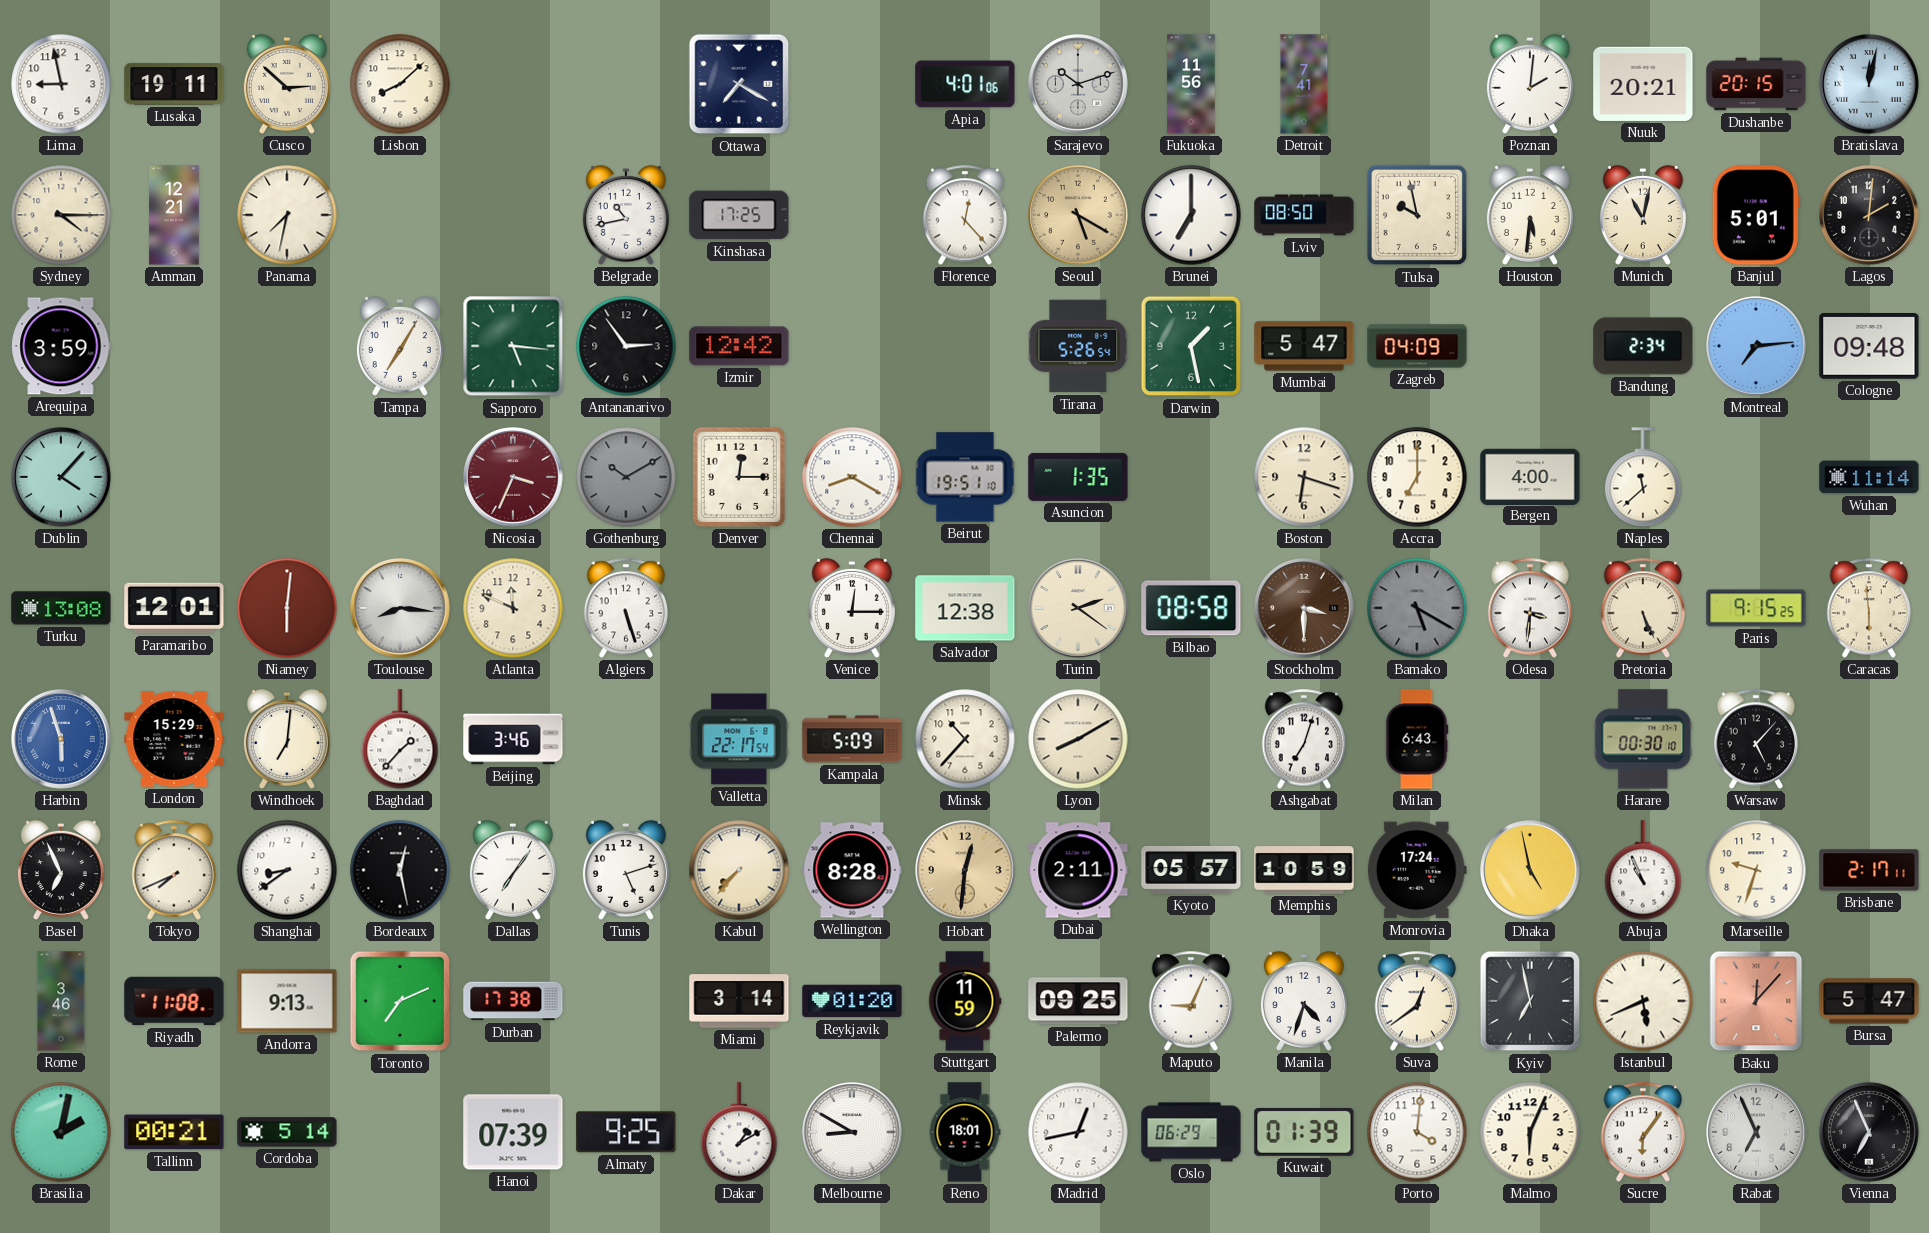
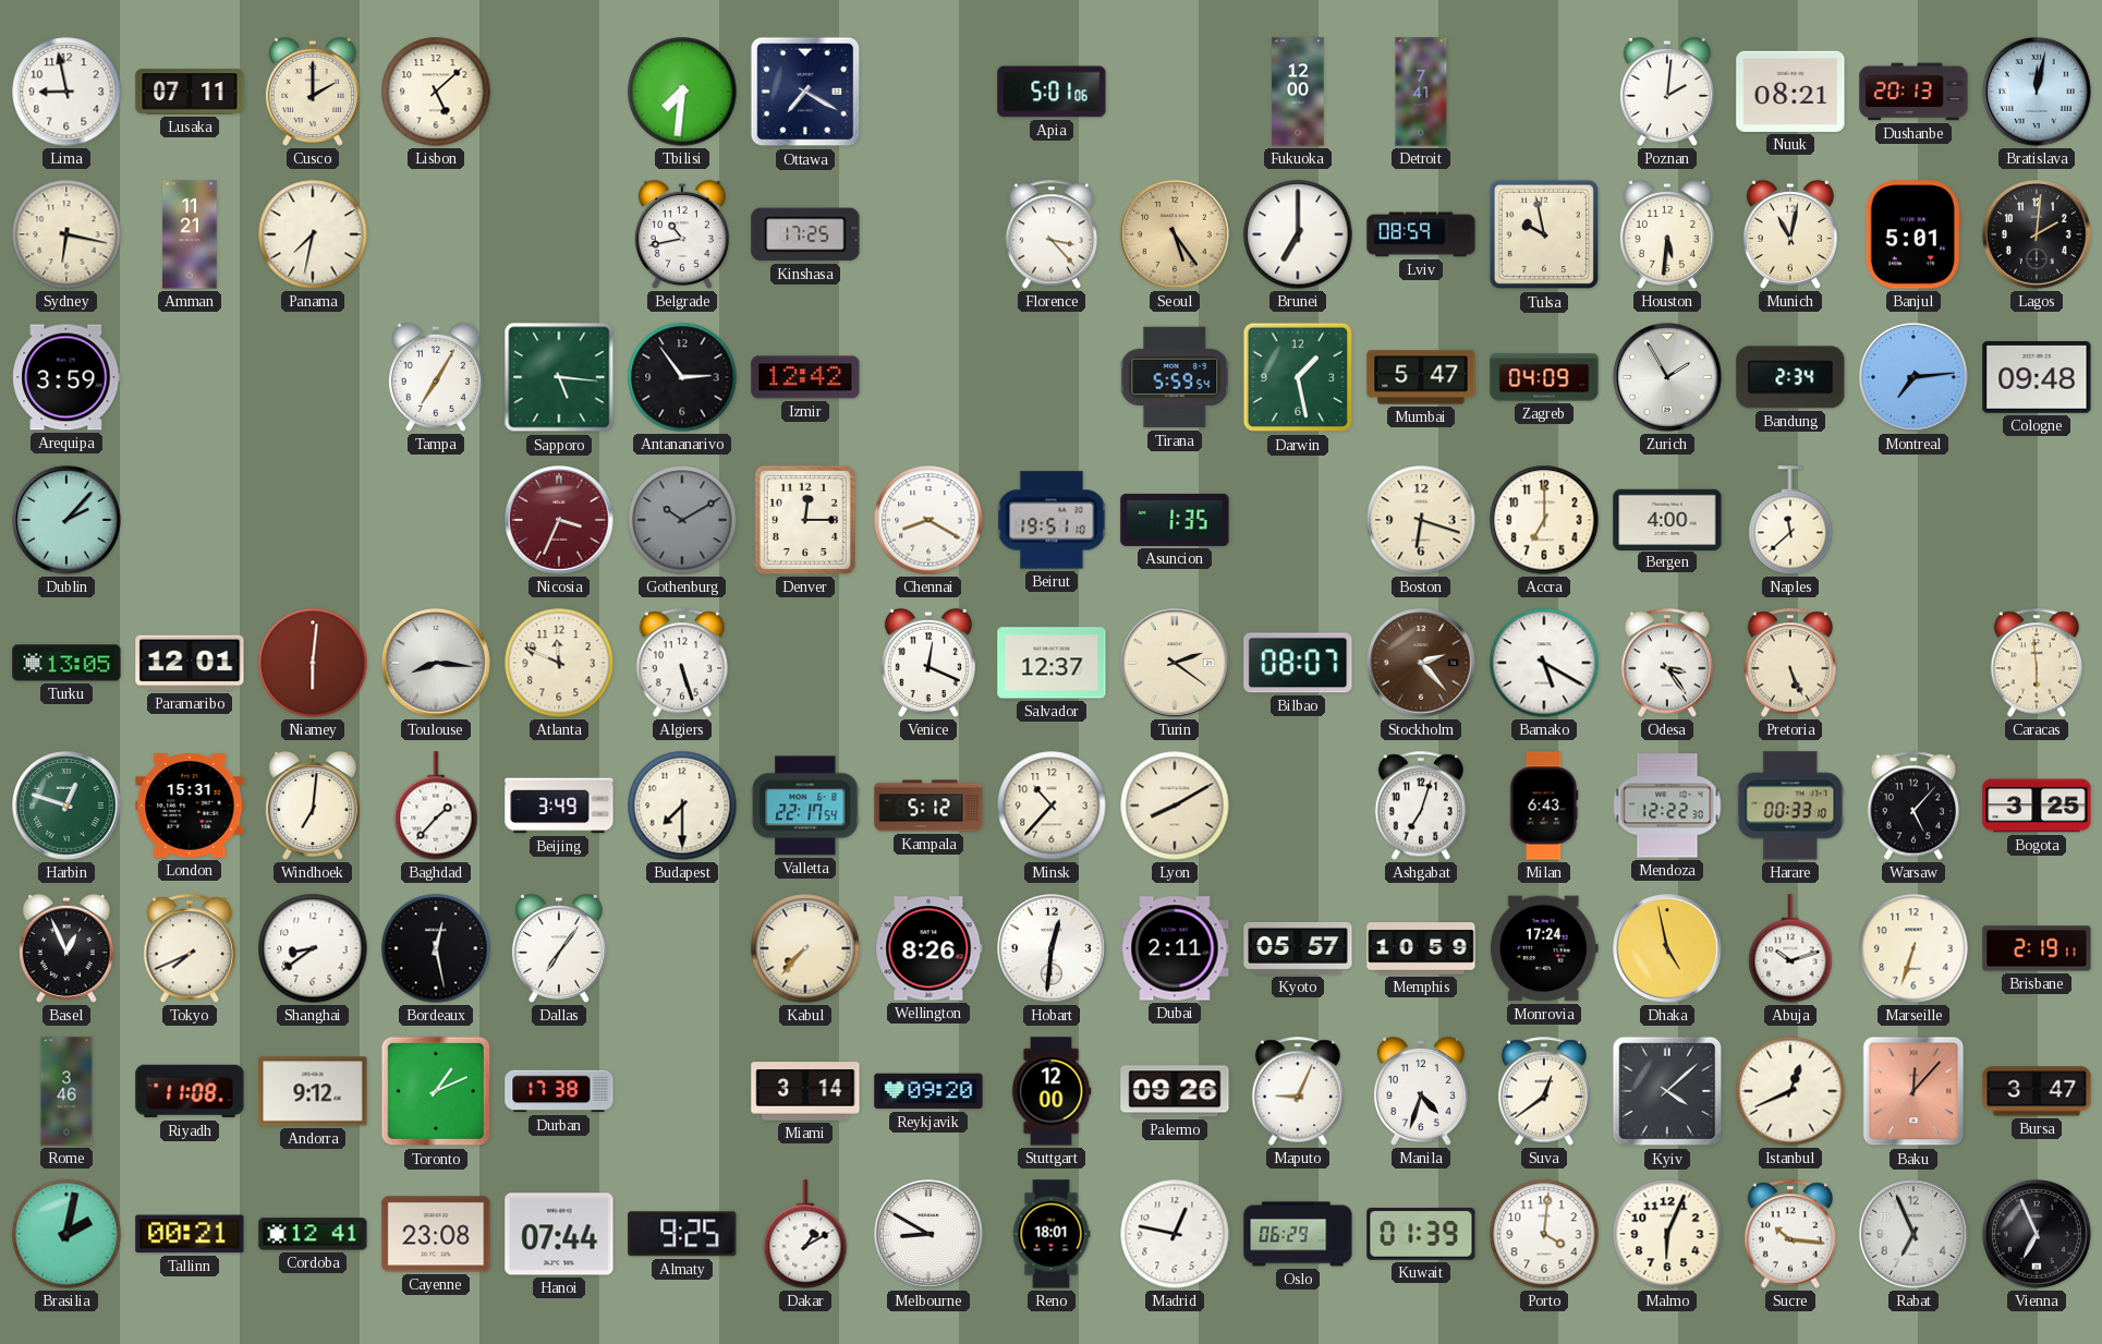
Lusaka: 19:11 -> 07:11
Cusco: 2:52 -> 2:00
Lisbon: 8:08 -> 5:08
Tbilisi: none -> 7:31
Apia: 4:01 -> 5:01
Sarajevo: 10:12 -> none
Fukuoka: 11:56 -> 12:00
Nuuk: 20:21 -> 08:21
Dushanbe: 20:15 -> 20:13
Sydney: 4:15 -> 6:17
Amman: 12:21 -> 11:21
Florence: 12:23 -> 3:23
Seoul: 5:20 -> 5:24
Lviv: 08:50 -> 08:59
Tirana: 5:26 -> 5:59
Zurich: none -> 1:55
Dublin: 4:07 -> 2:07
Wuhan: 11:14 -> none
Turku: 13:08 -> 13:05
Venice: 12:15 -> 12:19
Salvador: 12:38 -> 12:37
Bilbao: 08:58 -> 08:07
Stockholm: 3:30 -> 2:23
Bamako dial: grey -> white
Odesa: 3:31 -> 3:24
Paris: 9:15 -> none
Harbin: 5:57 -> 12:48
Harbin dial: blue -> green
London: 15:29 -> 15:31
Beijing: 3:46 -> 3:49
Budapest: none -> 7:30
Kampala: 5:09 -> 5:12
Mendoza: none -> 12:22
Harare: 00:30 -> 00:33
Bogota: none -> 3:25
Basel: 6:56 -> 12:56
Tunis: 5:12 -> none
Wellington: 8:28 -> 8:26
Hobart dial: champagne -> white
Abuja: 10:56 -> 10:12
Marseille: 9:33 -> 6:33
Brisbane: 2:17 -> 2:19
Andorra: 9:13 -> 9:12
Toronto: 7:11 -> 1:11
Reykjavik: 01:20 -> 09:20
Stuttgart: 11:59 -> 12:00
Palermo: 09:25 -> 09:26
Kyiv: 6:58 -> 4:08
Istanbul: 5:41 -> 12:41
Bursa: 5:47 -> 3:47
Cordoba: 5:14 -> 12:41
Cayenne: none -> 23:08
Hanoi: 07:39 -> 07:44
Madrid: 12:43 -> 12:47
Sucre: 6:06 -> 10:16
